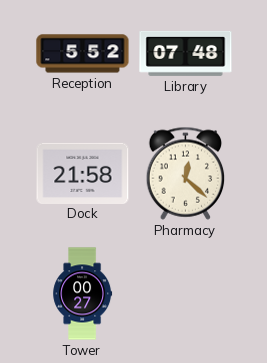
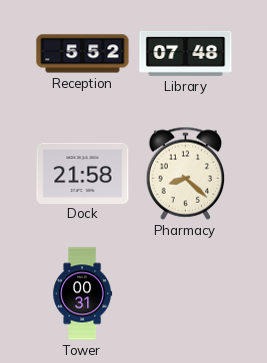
Pharmacy: 12:22 -> 8:22
Tower: 00:27 -> 00:31
